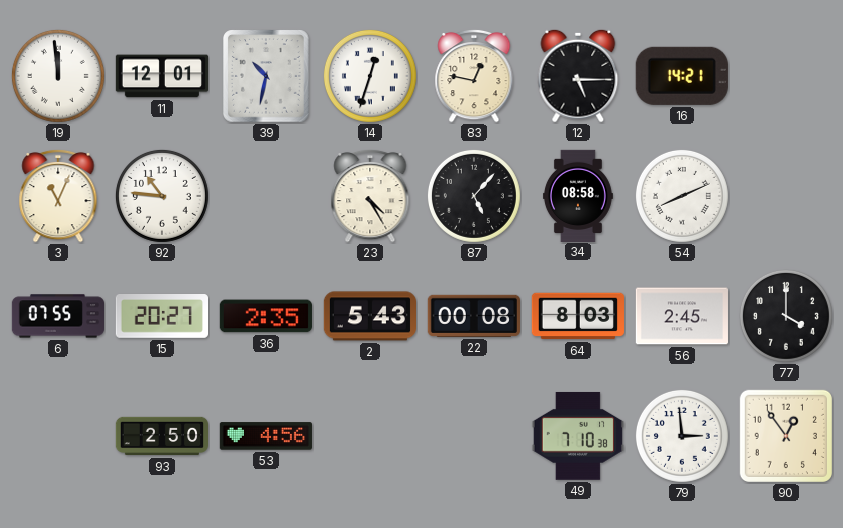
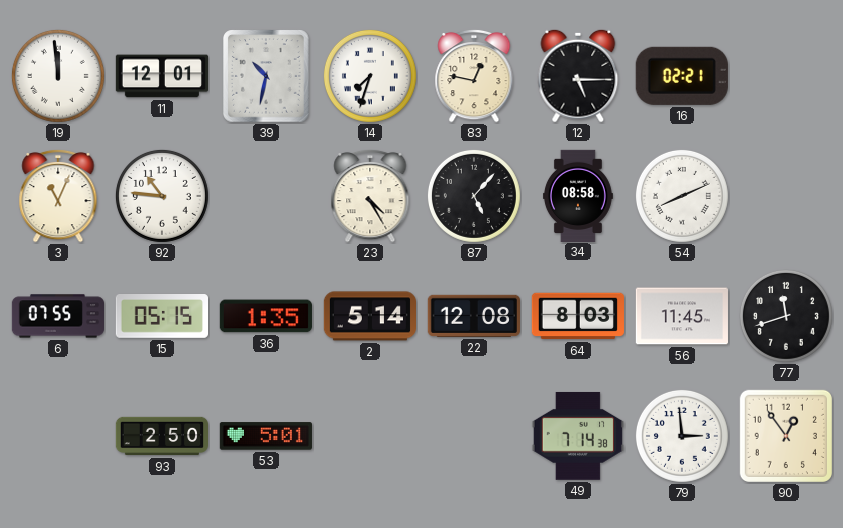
14: 12:33 -> 7:33
16: 14:21 -> 02:21
15: 20:27 -> 05:15
36: 2:35 -> 1:35
2: 5:43 -> 5:14
22: 00:08 -> 12:08
56: 2:45 -> 11:45
77: 4:00 -> 11:42
53: 4:56 -> 5:01
49: 7:10 -> 7:14
